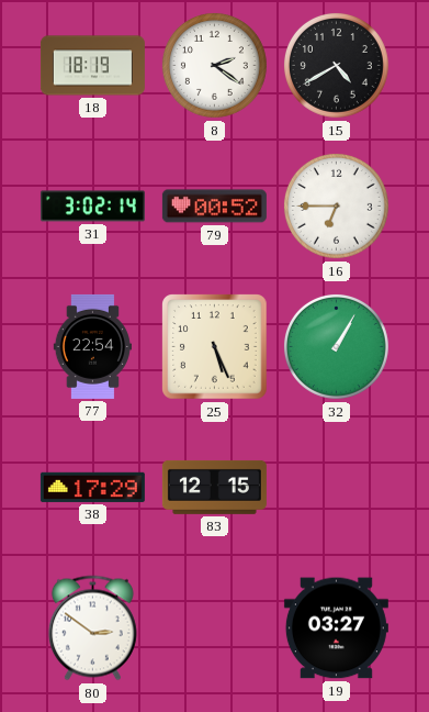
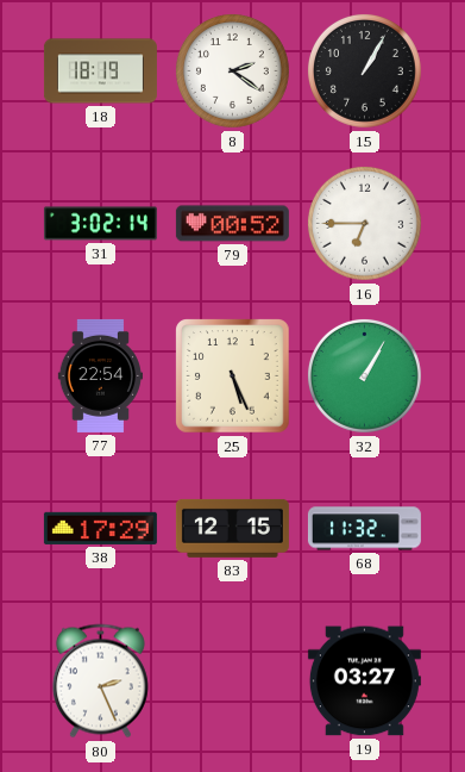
15: 4:40 -> 1:05
68: none -> 11:32
80: 2:51 -> 2:26
